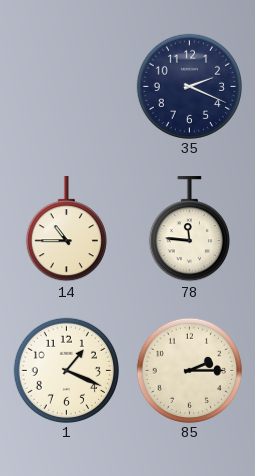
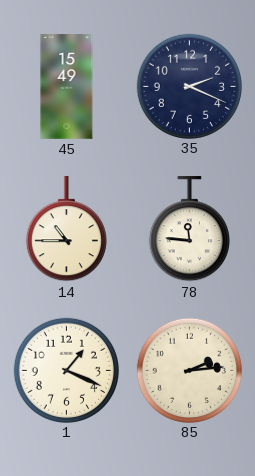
45: none -> 15:49
85: 2:15 -> 2:14
